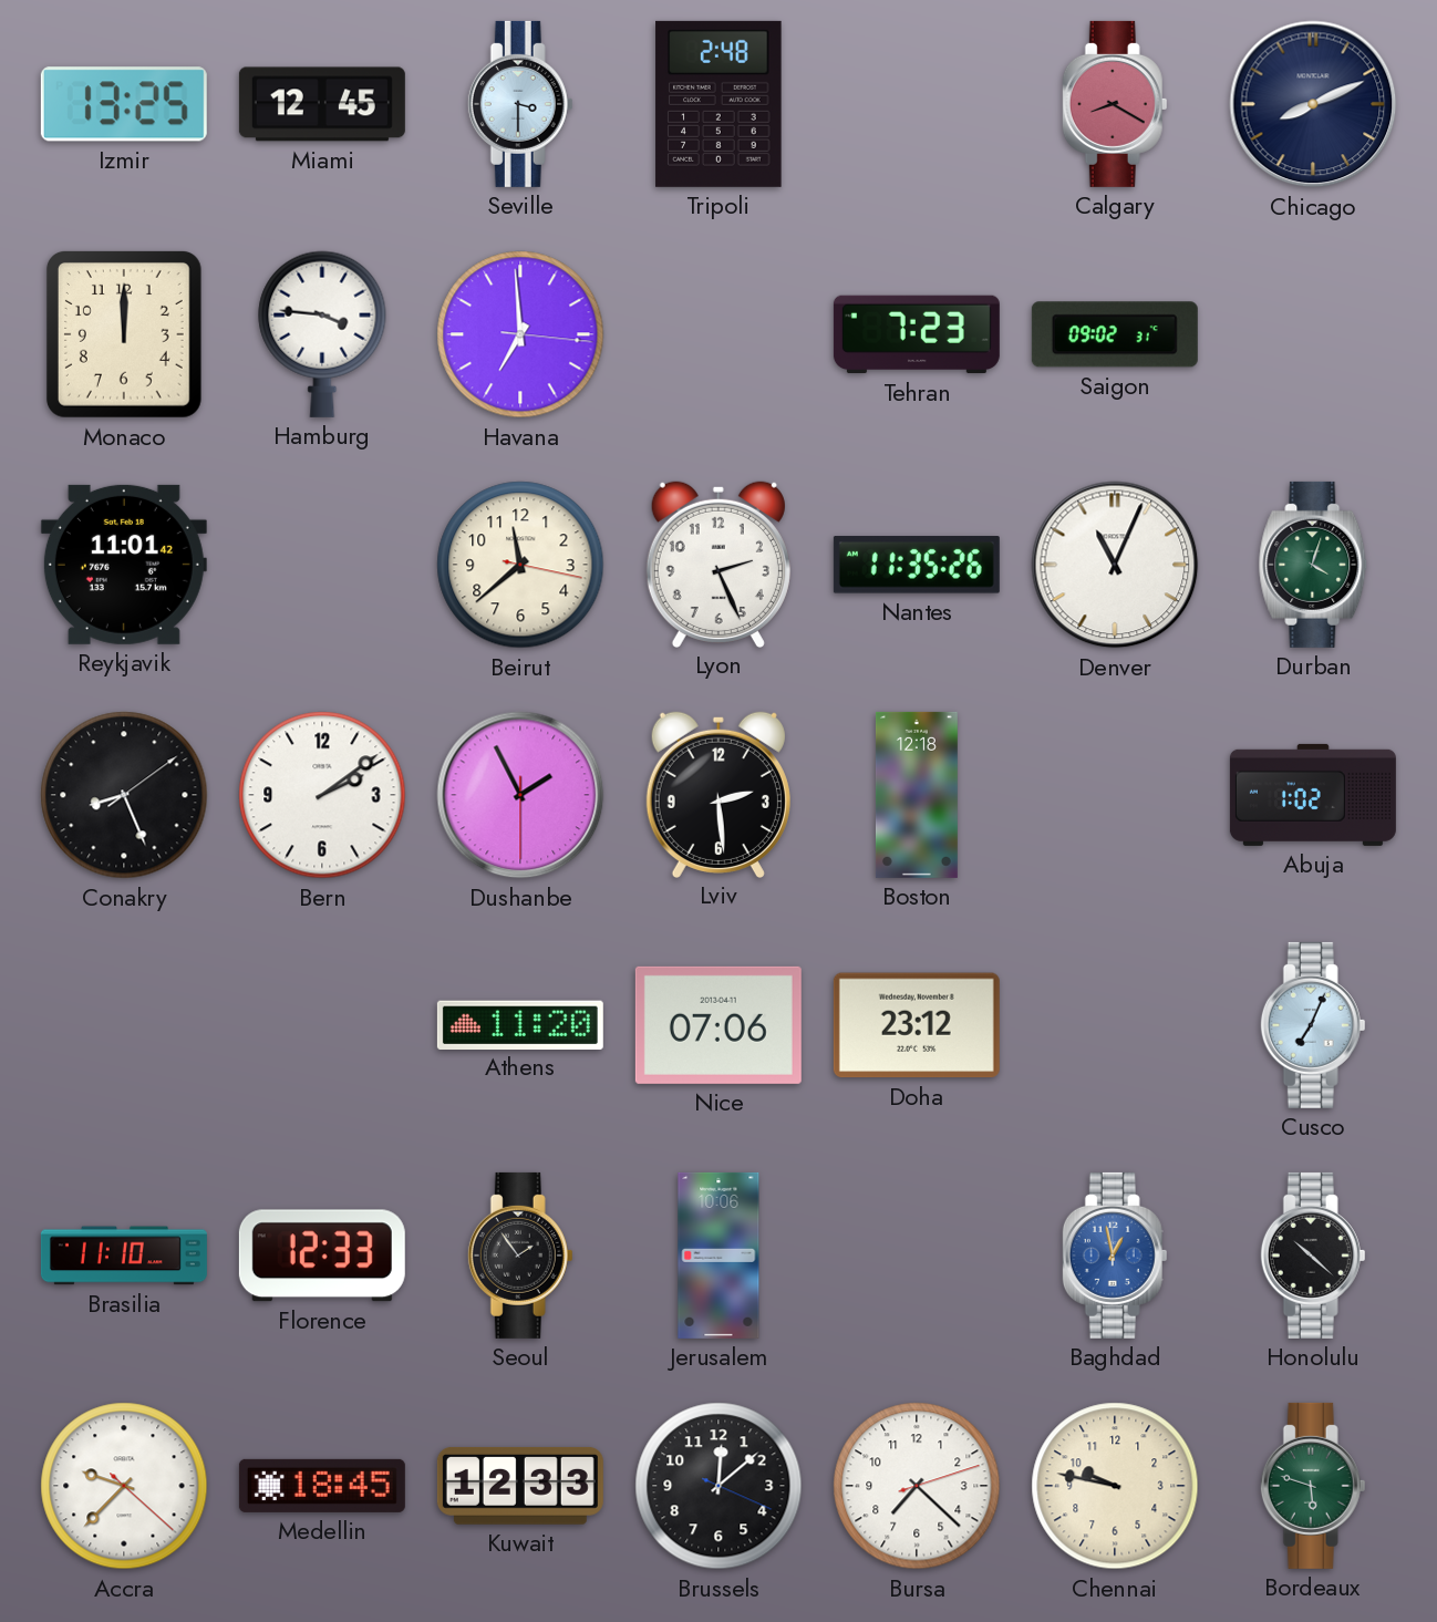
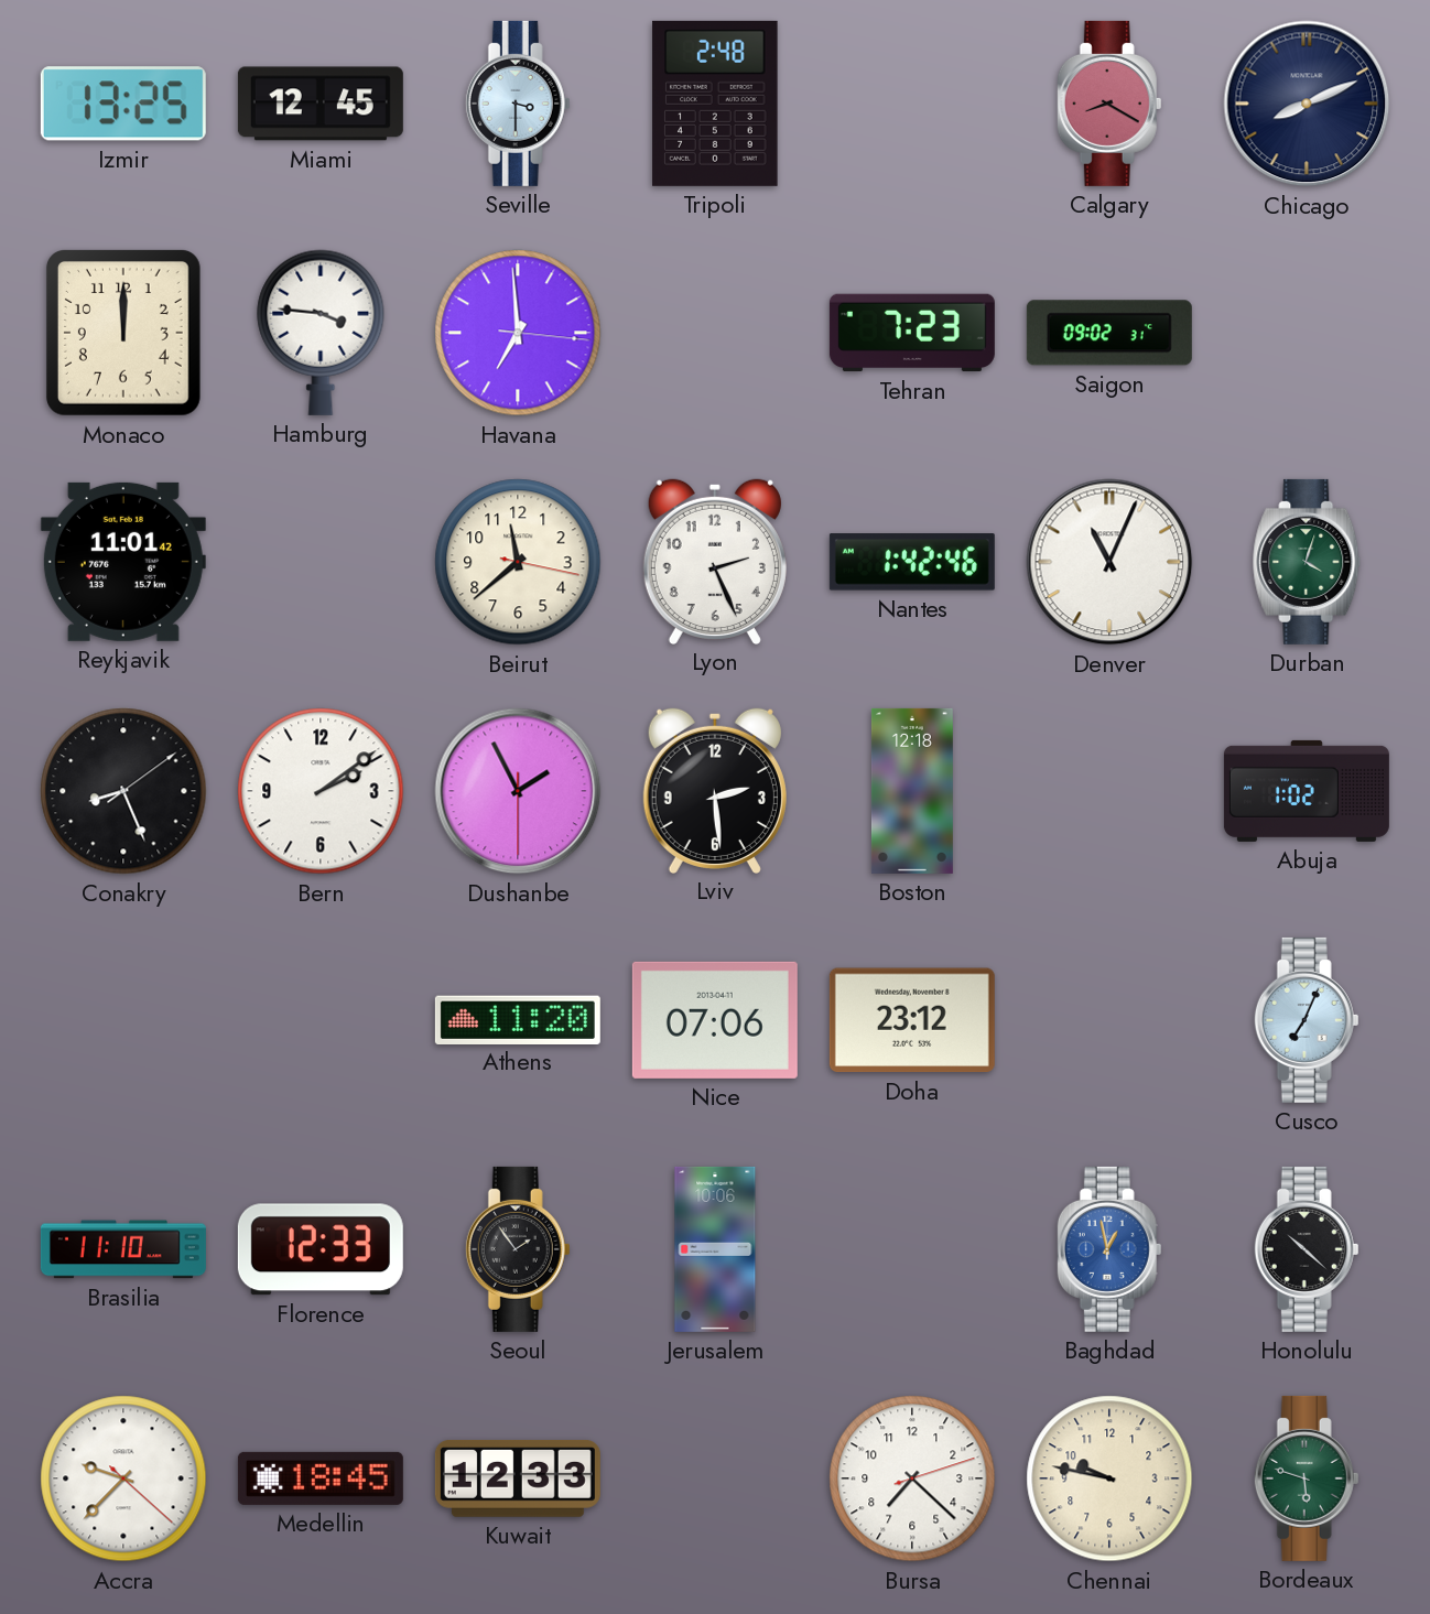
Nantes: 11:35 -> 1:42
Brussels: 12:08 -> none
